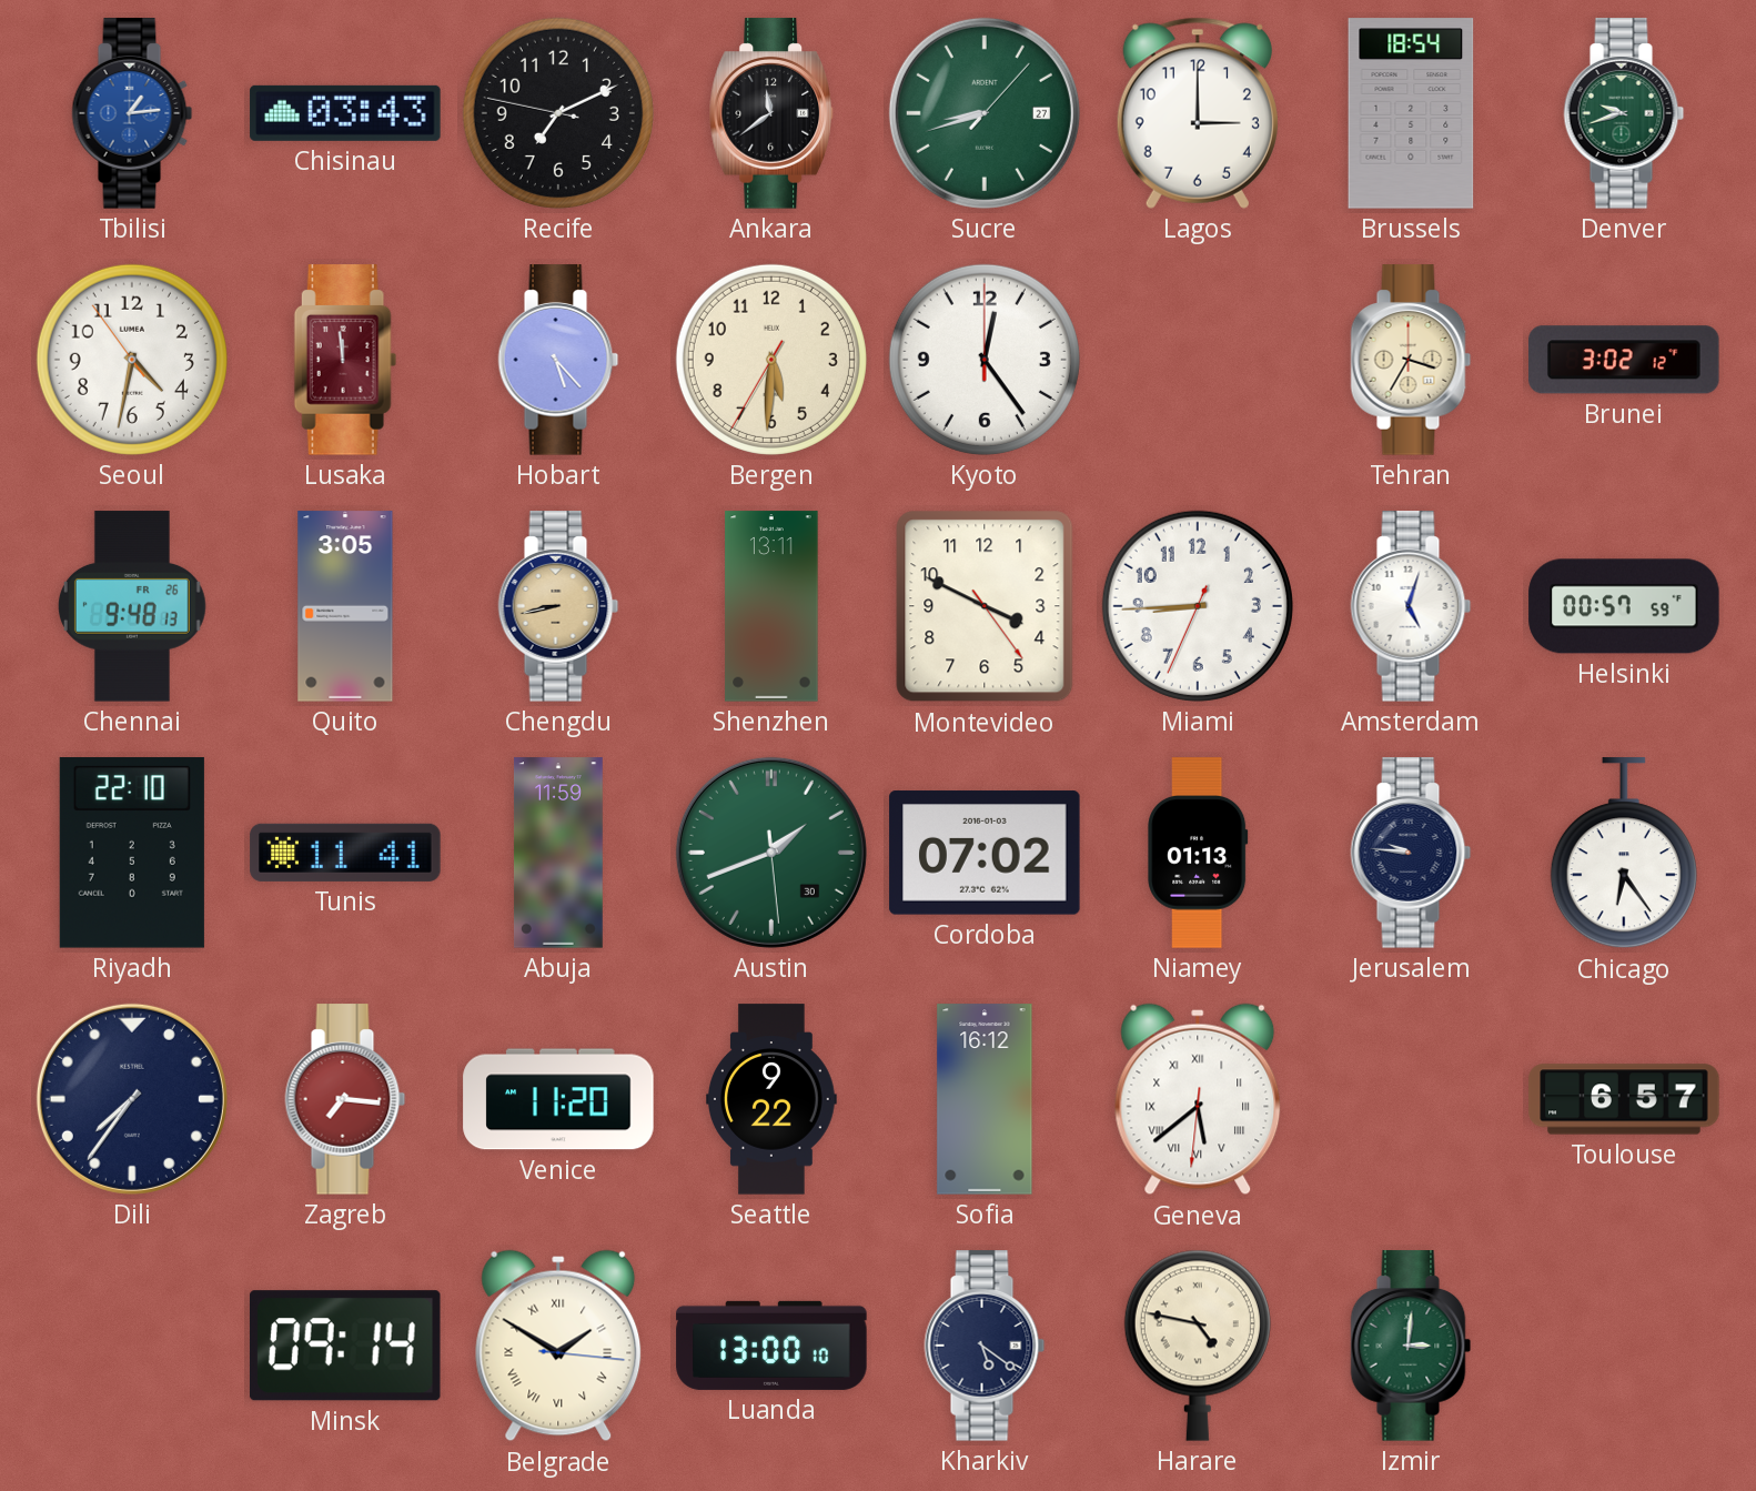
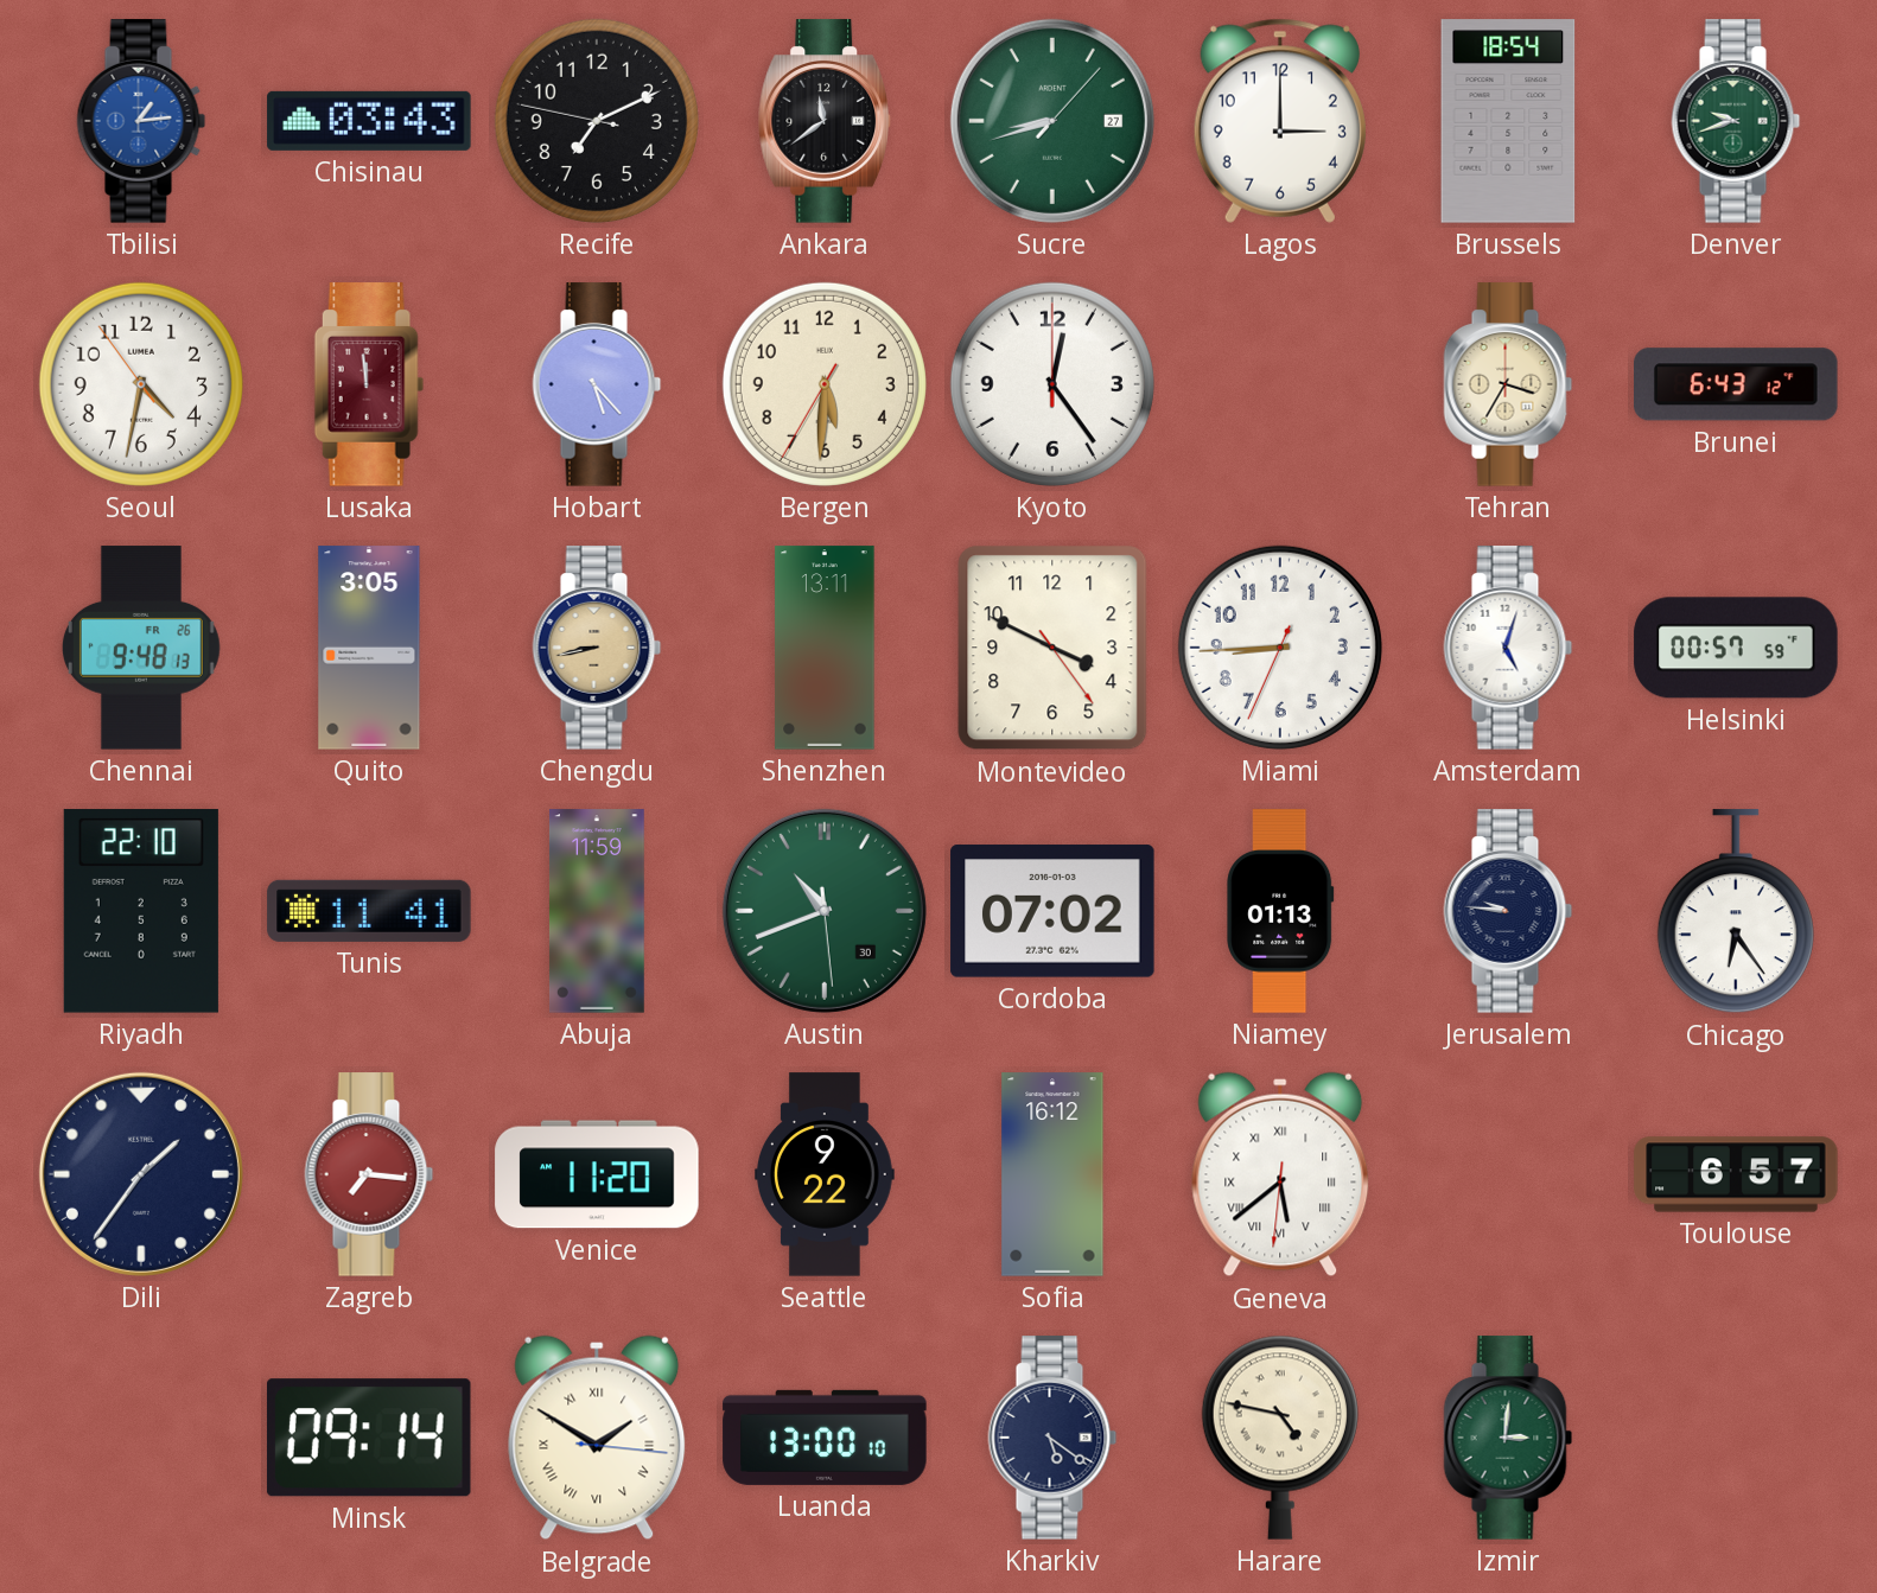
Brunei: 3:02 -> 6:43
Austin: 1:41 -> 10:41
Dili: 7:36 -> 1:36
